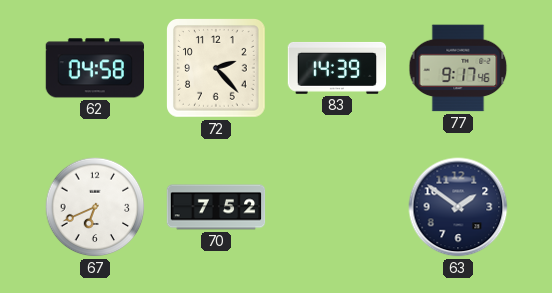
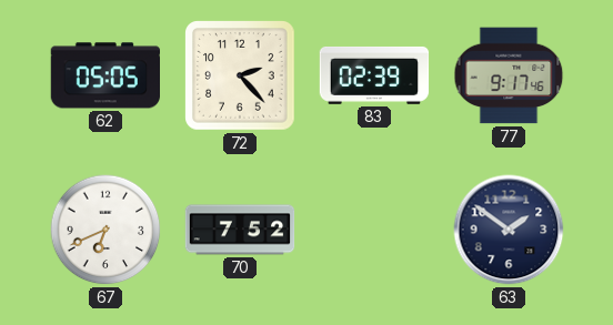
62: 04:58 -> 05:05
83: 14:39 -> 02:39
